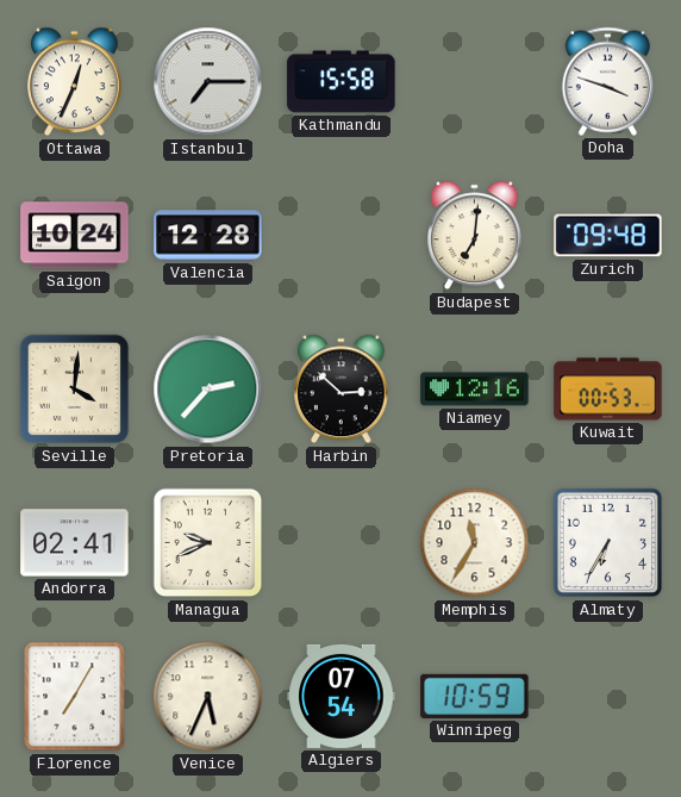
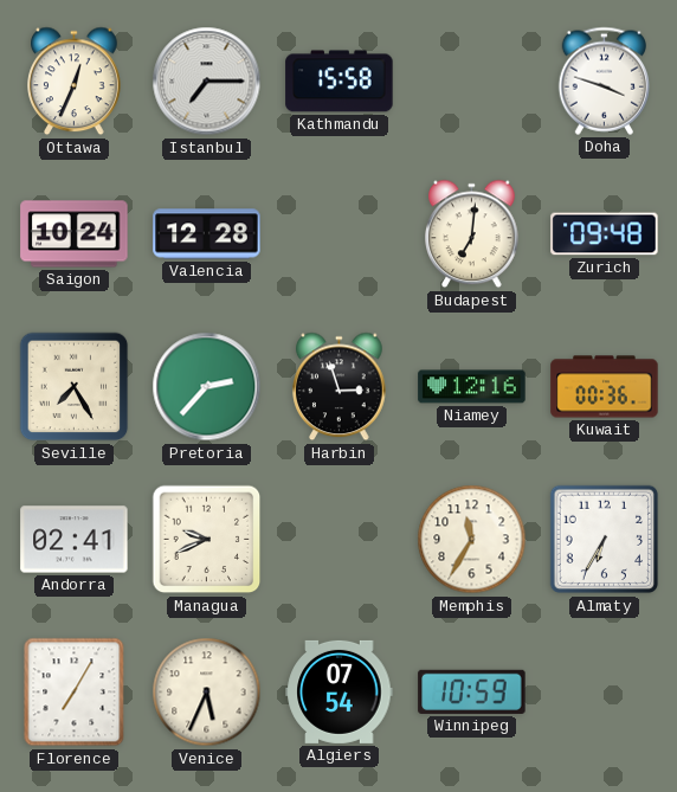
Seville: 4:01 -> 7:25
Harbin: 2:52 -> 2:57
Kuwait: 00:53 -> 00:36
